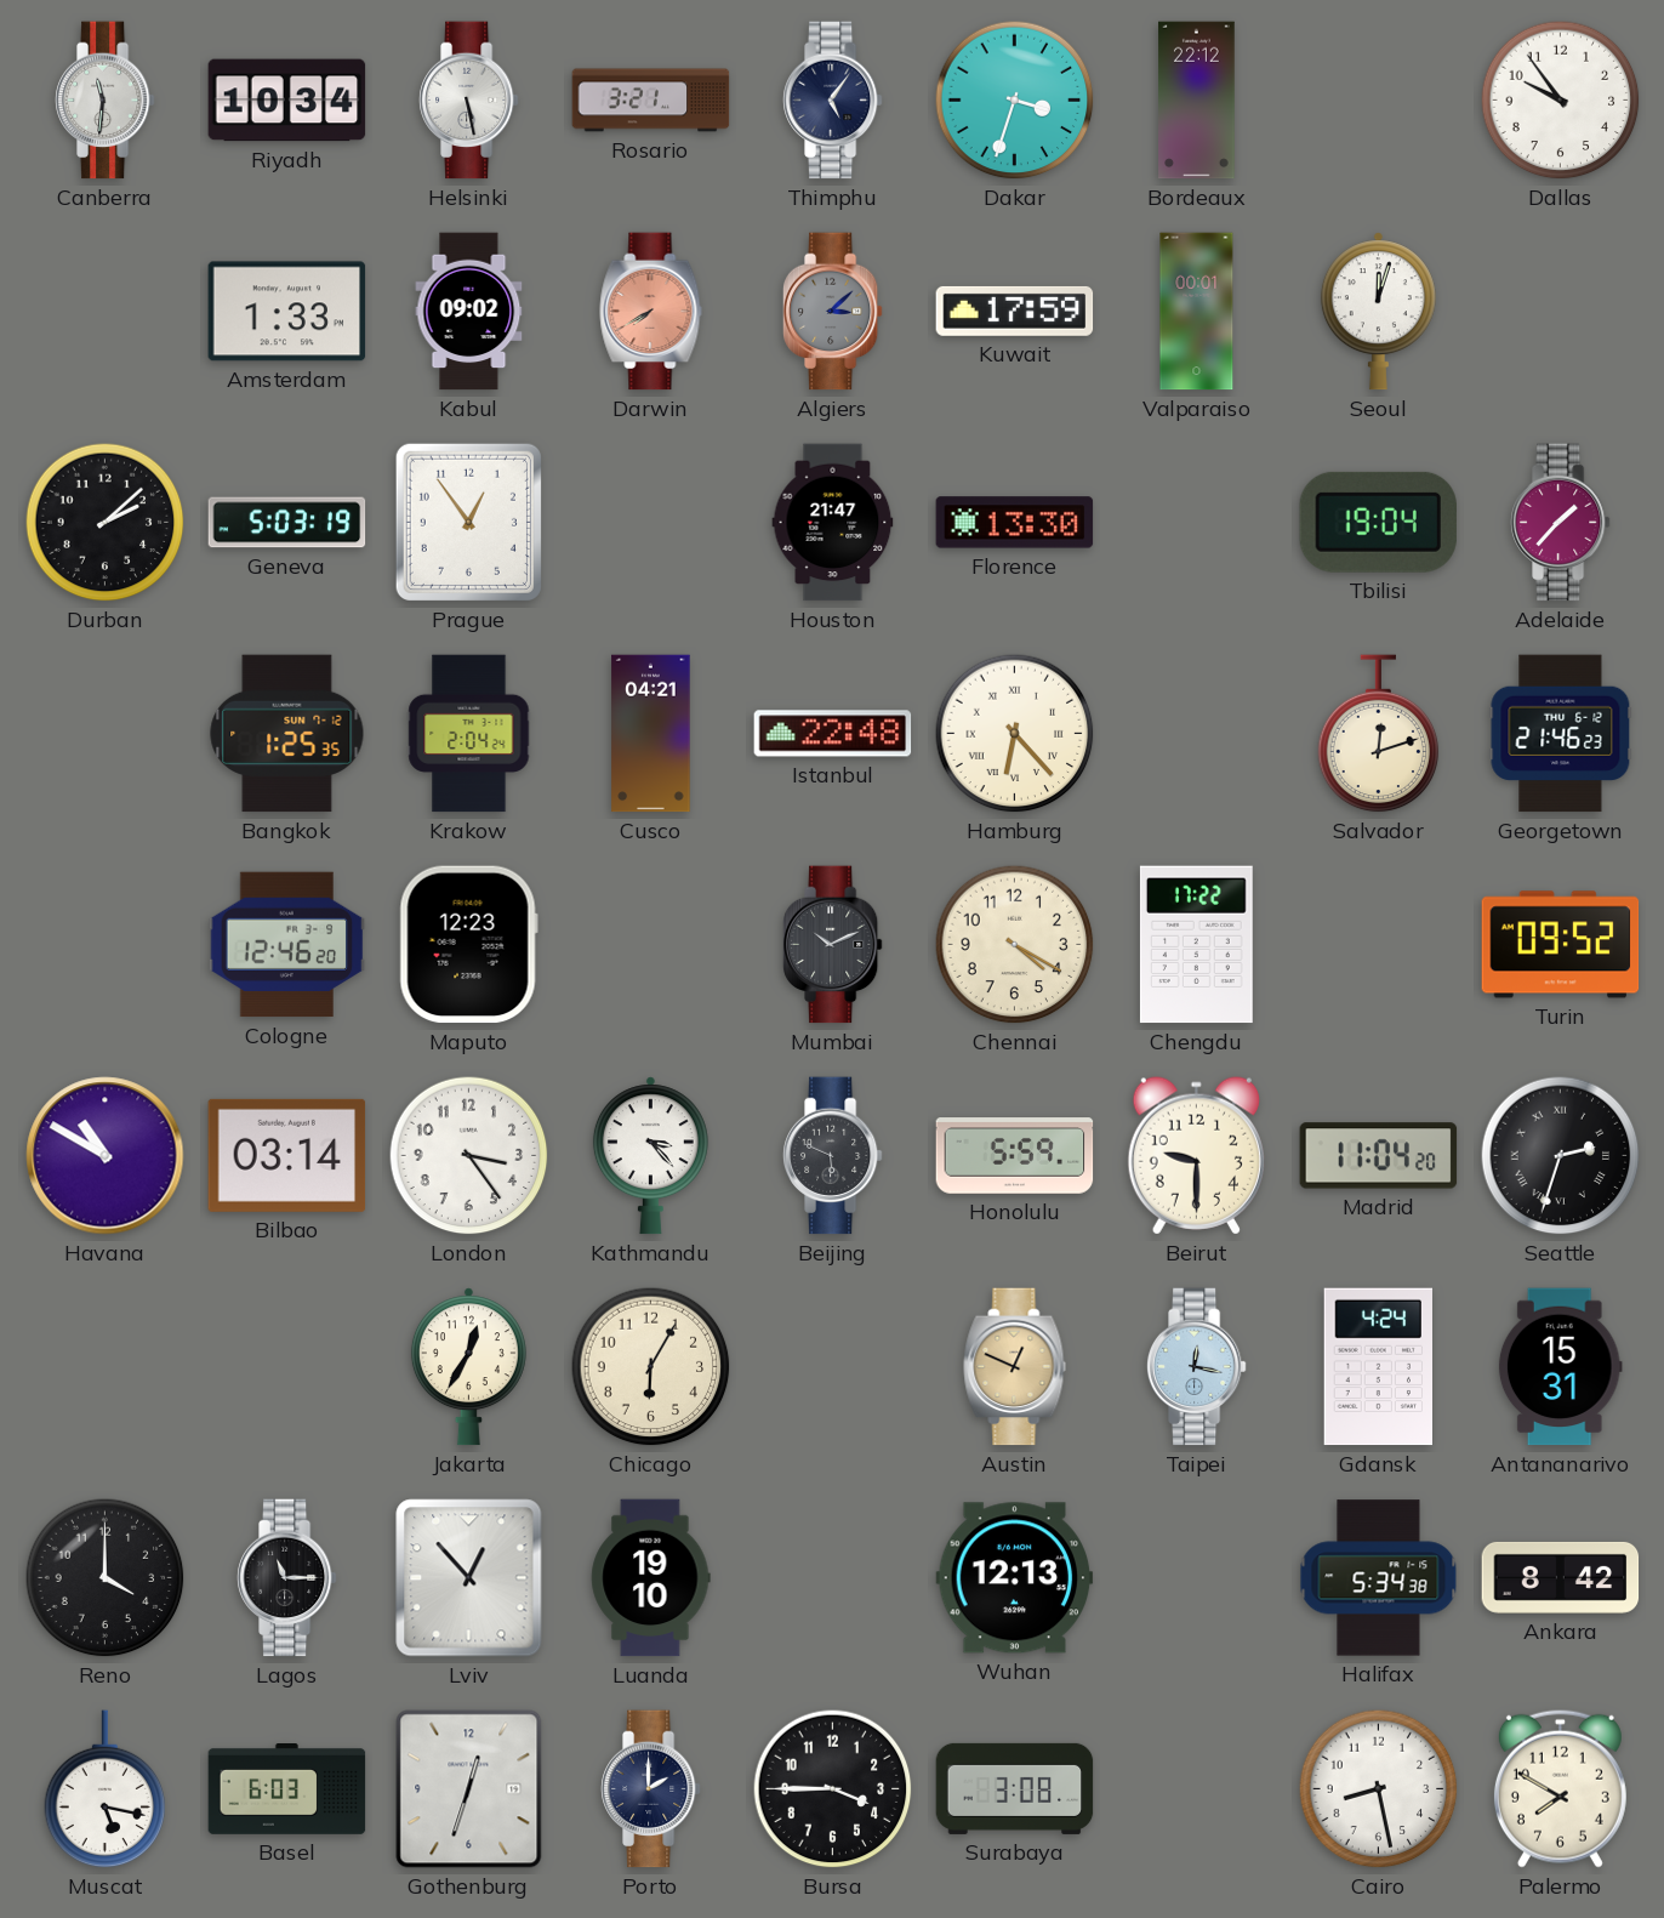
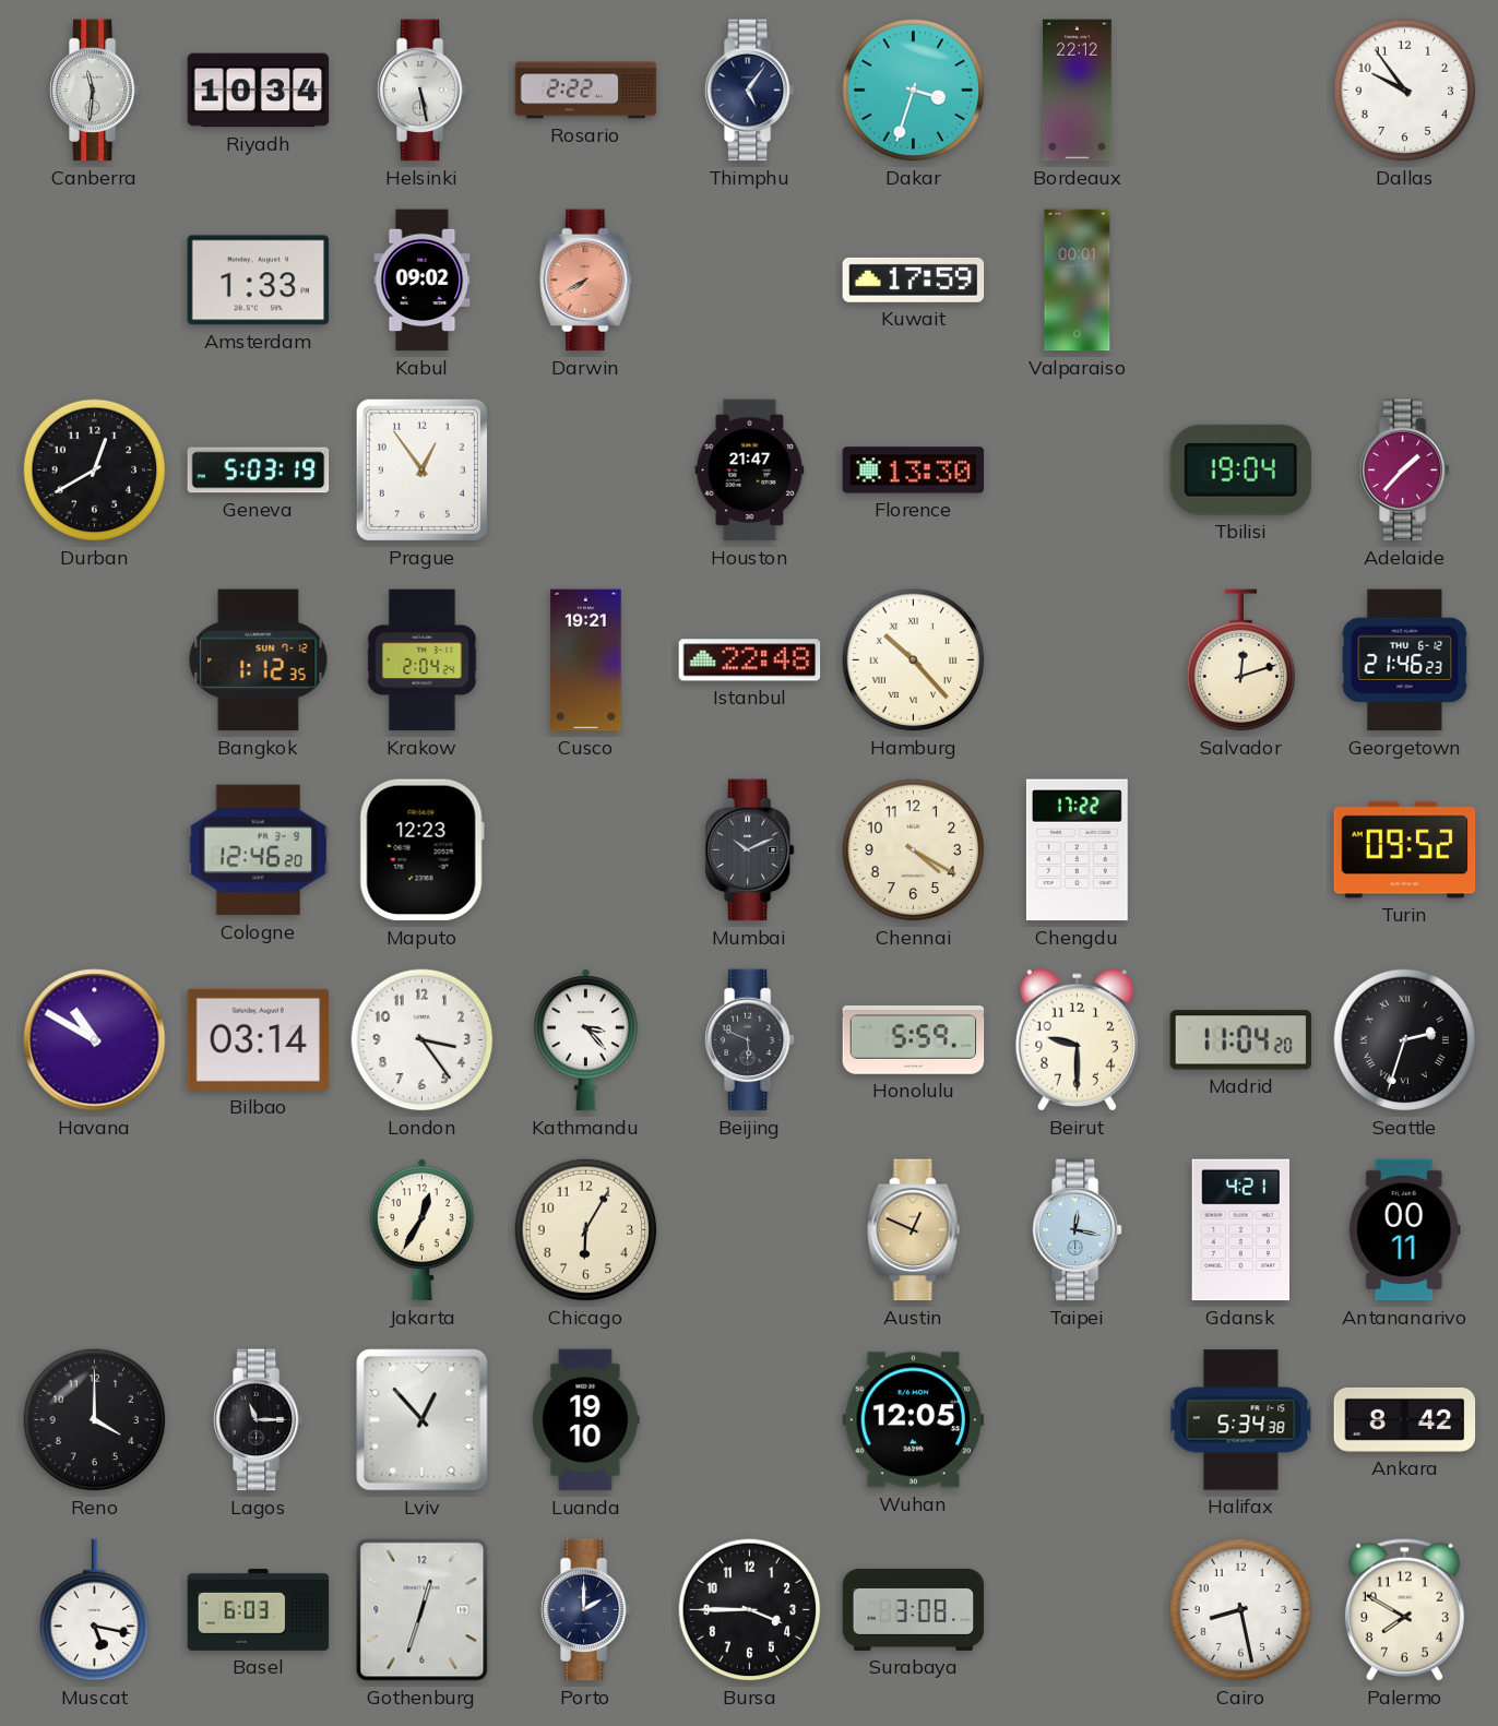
Rosario: 3:21 -> 2:22
Algiers: 3:08 -> none
Seoul: 12:03 -> none
Durban: 2:08 -> 12:40
Bangkok: 1:25 -> 1:12
Cusco: 04:21 -> 19:21
Hamburg: 6:23 -> 10:23
Gdansk: 4:24 -> 4:21
Antananarivo: 15:31 -> 00:11
Wuhan: 12:13 -> 12:05
